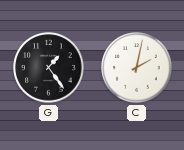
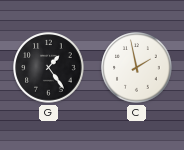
C: 2:02 -> 1:58
